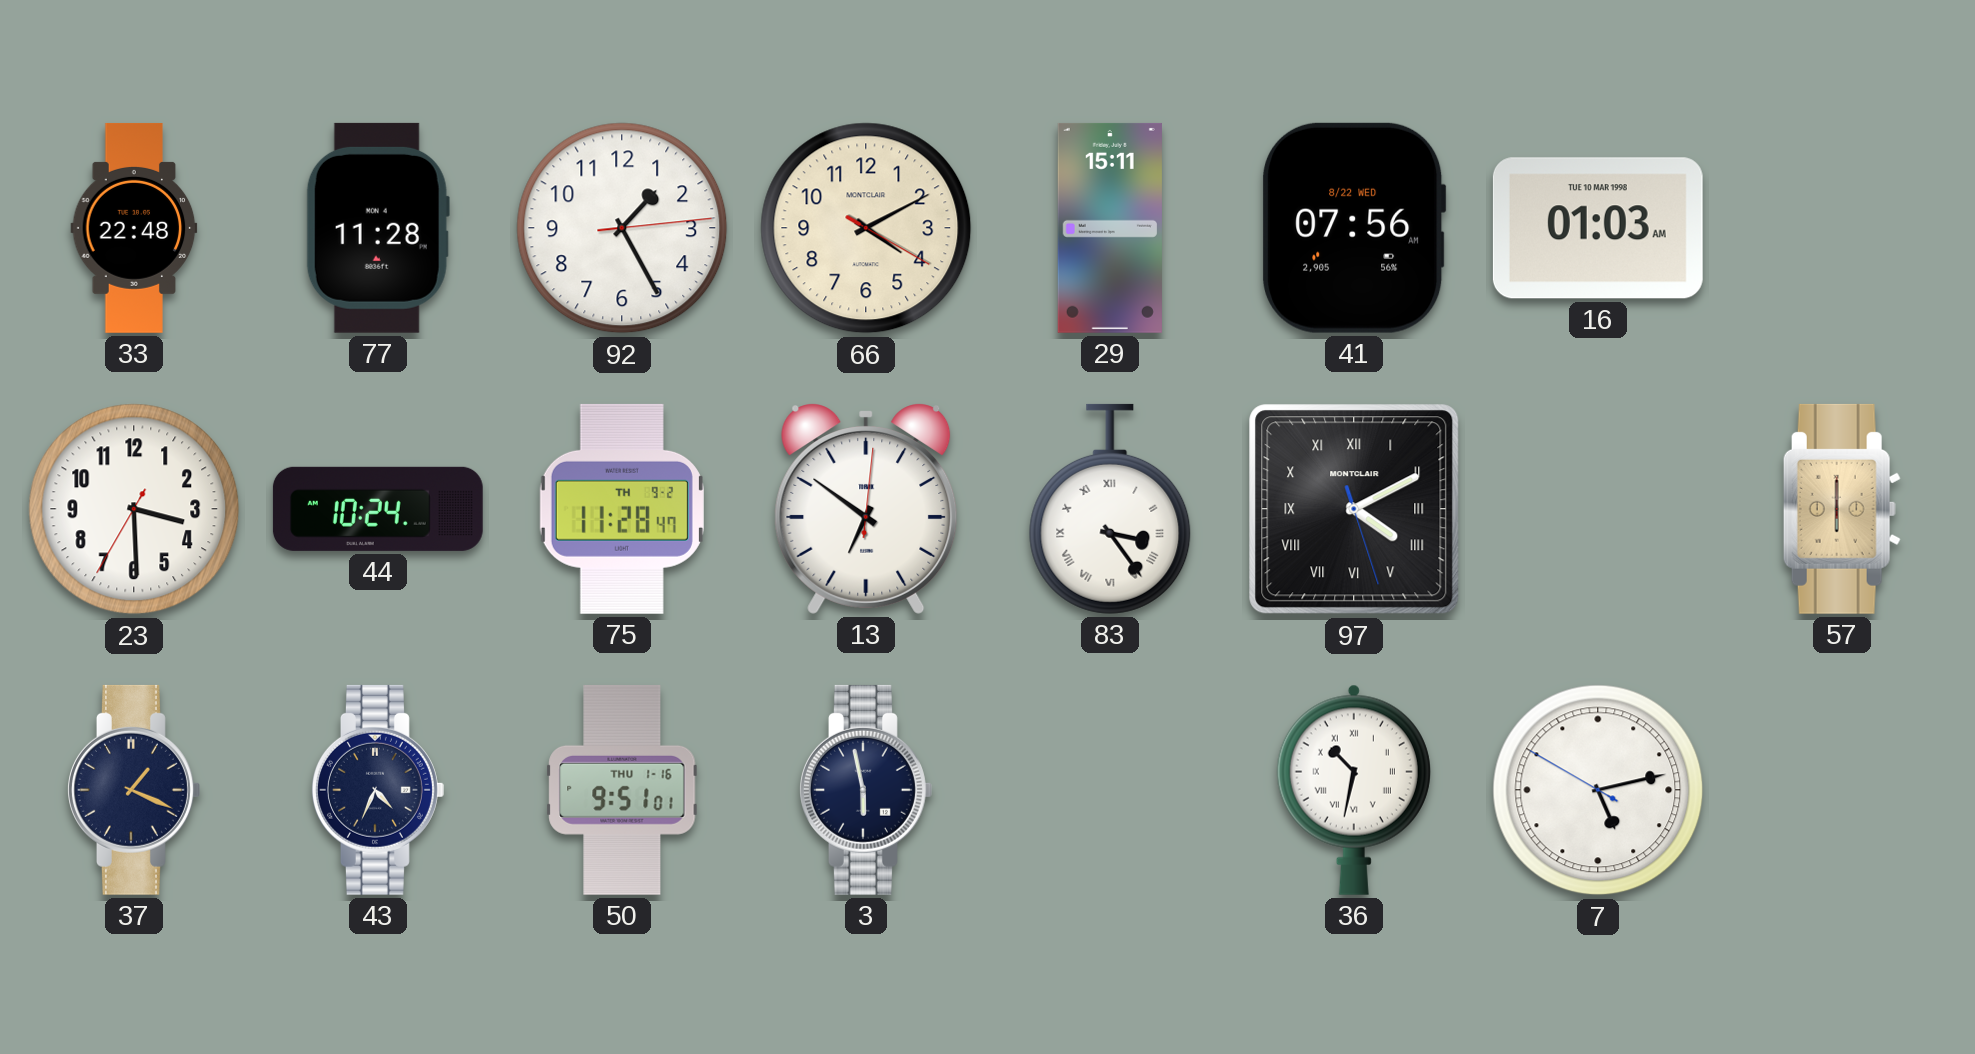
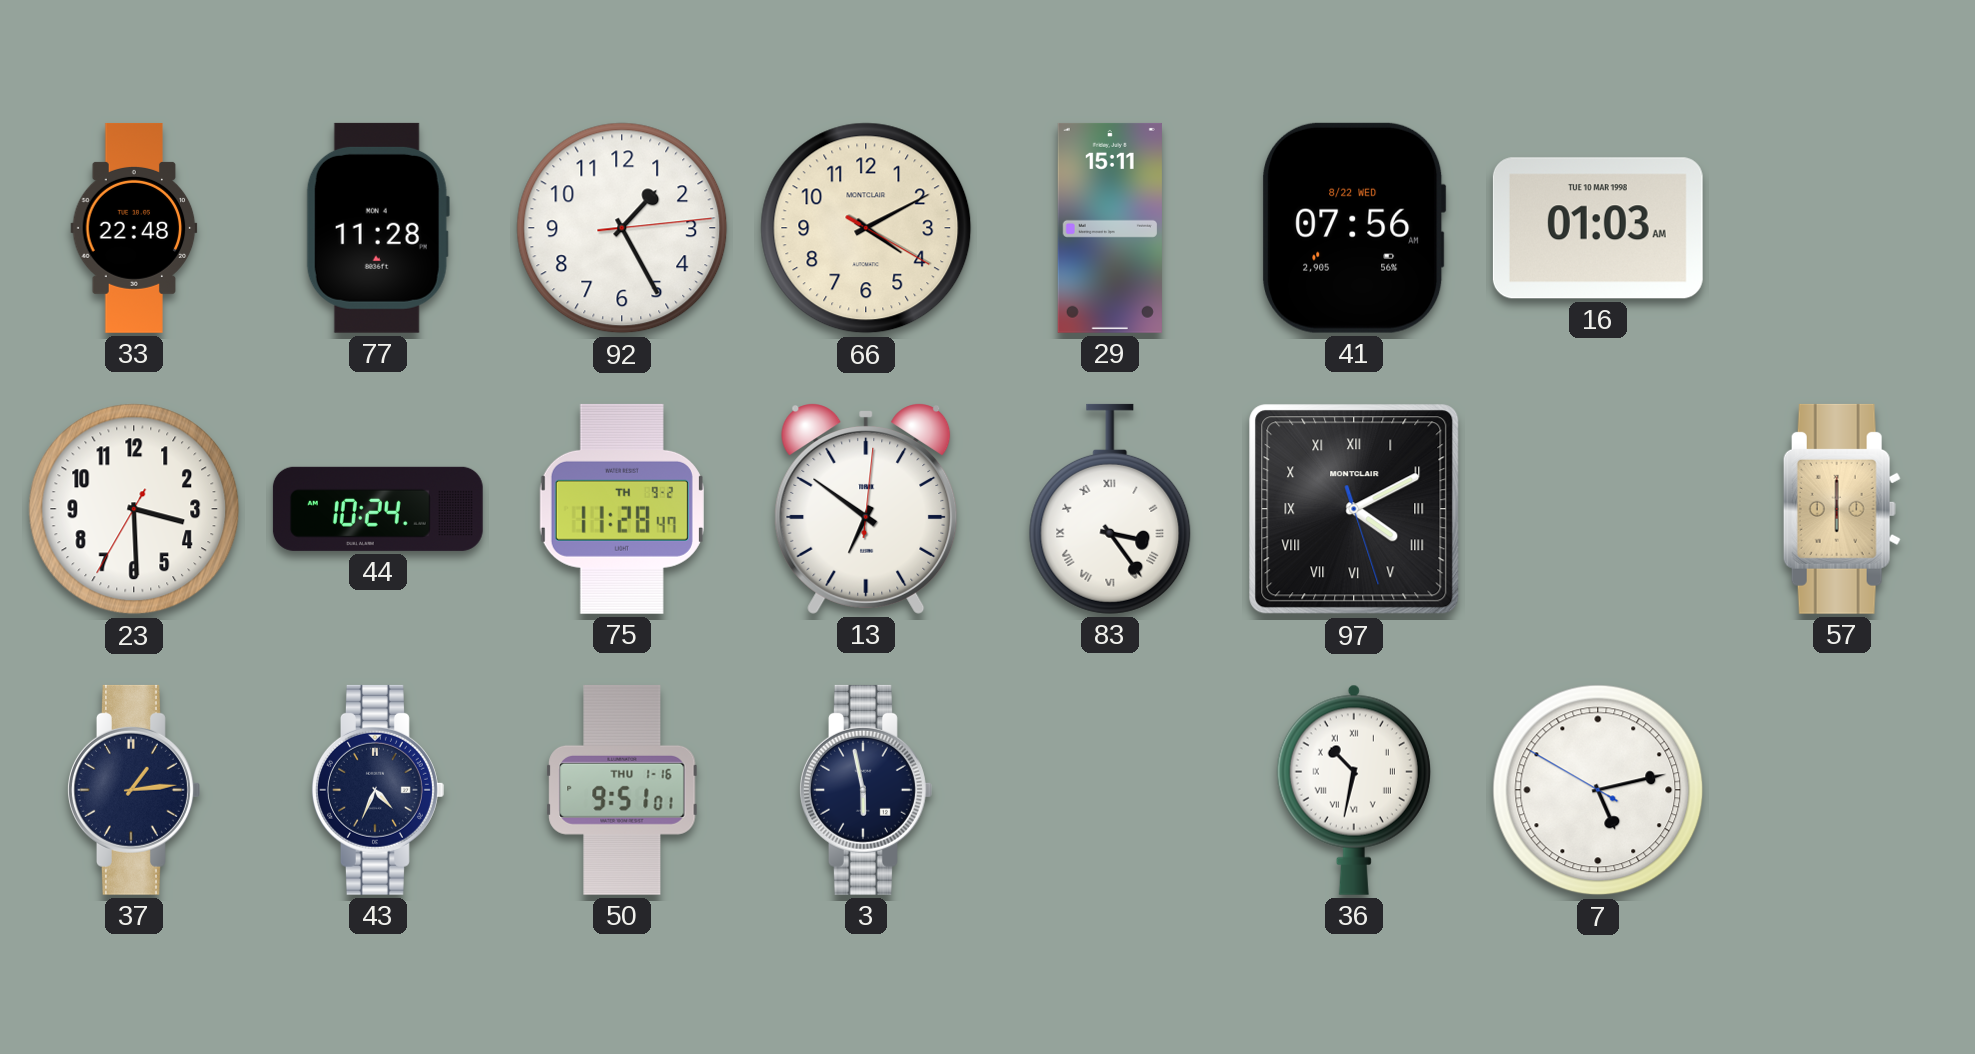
37: 1:19 -> 1:14
